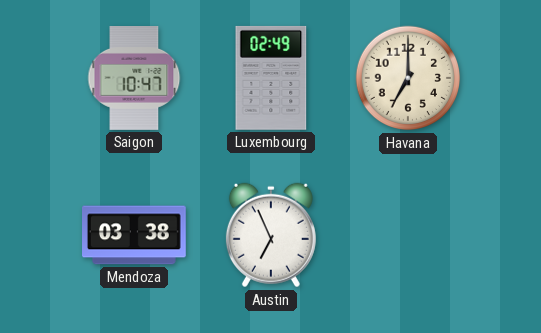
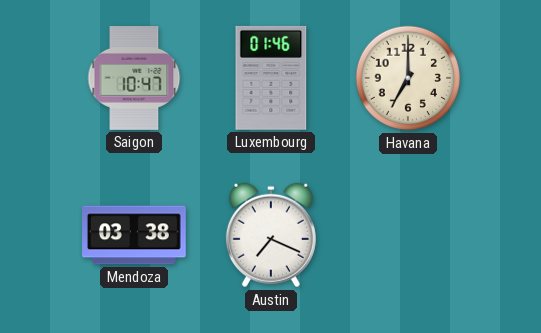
Luxembourg: 02:49 -> 01:46
Austin: 6:56 -> 7:19
